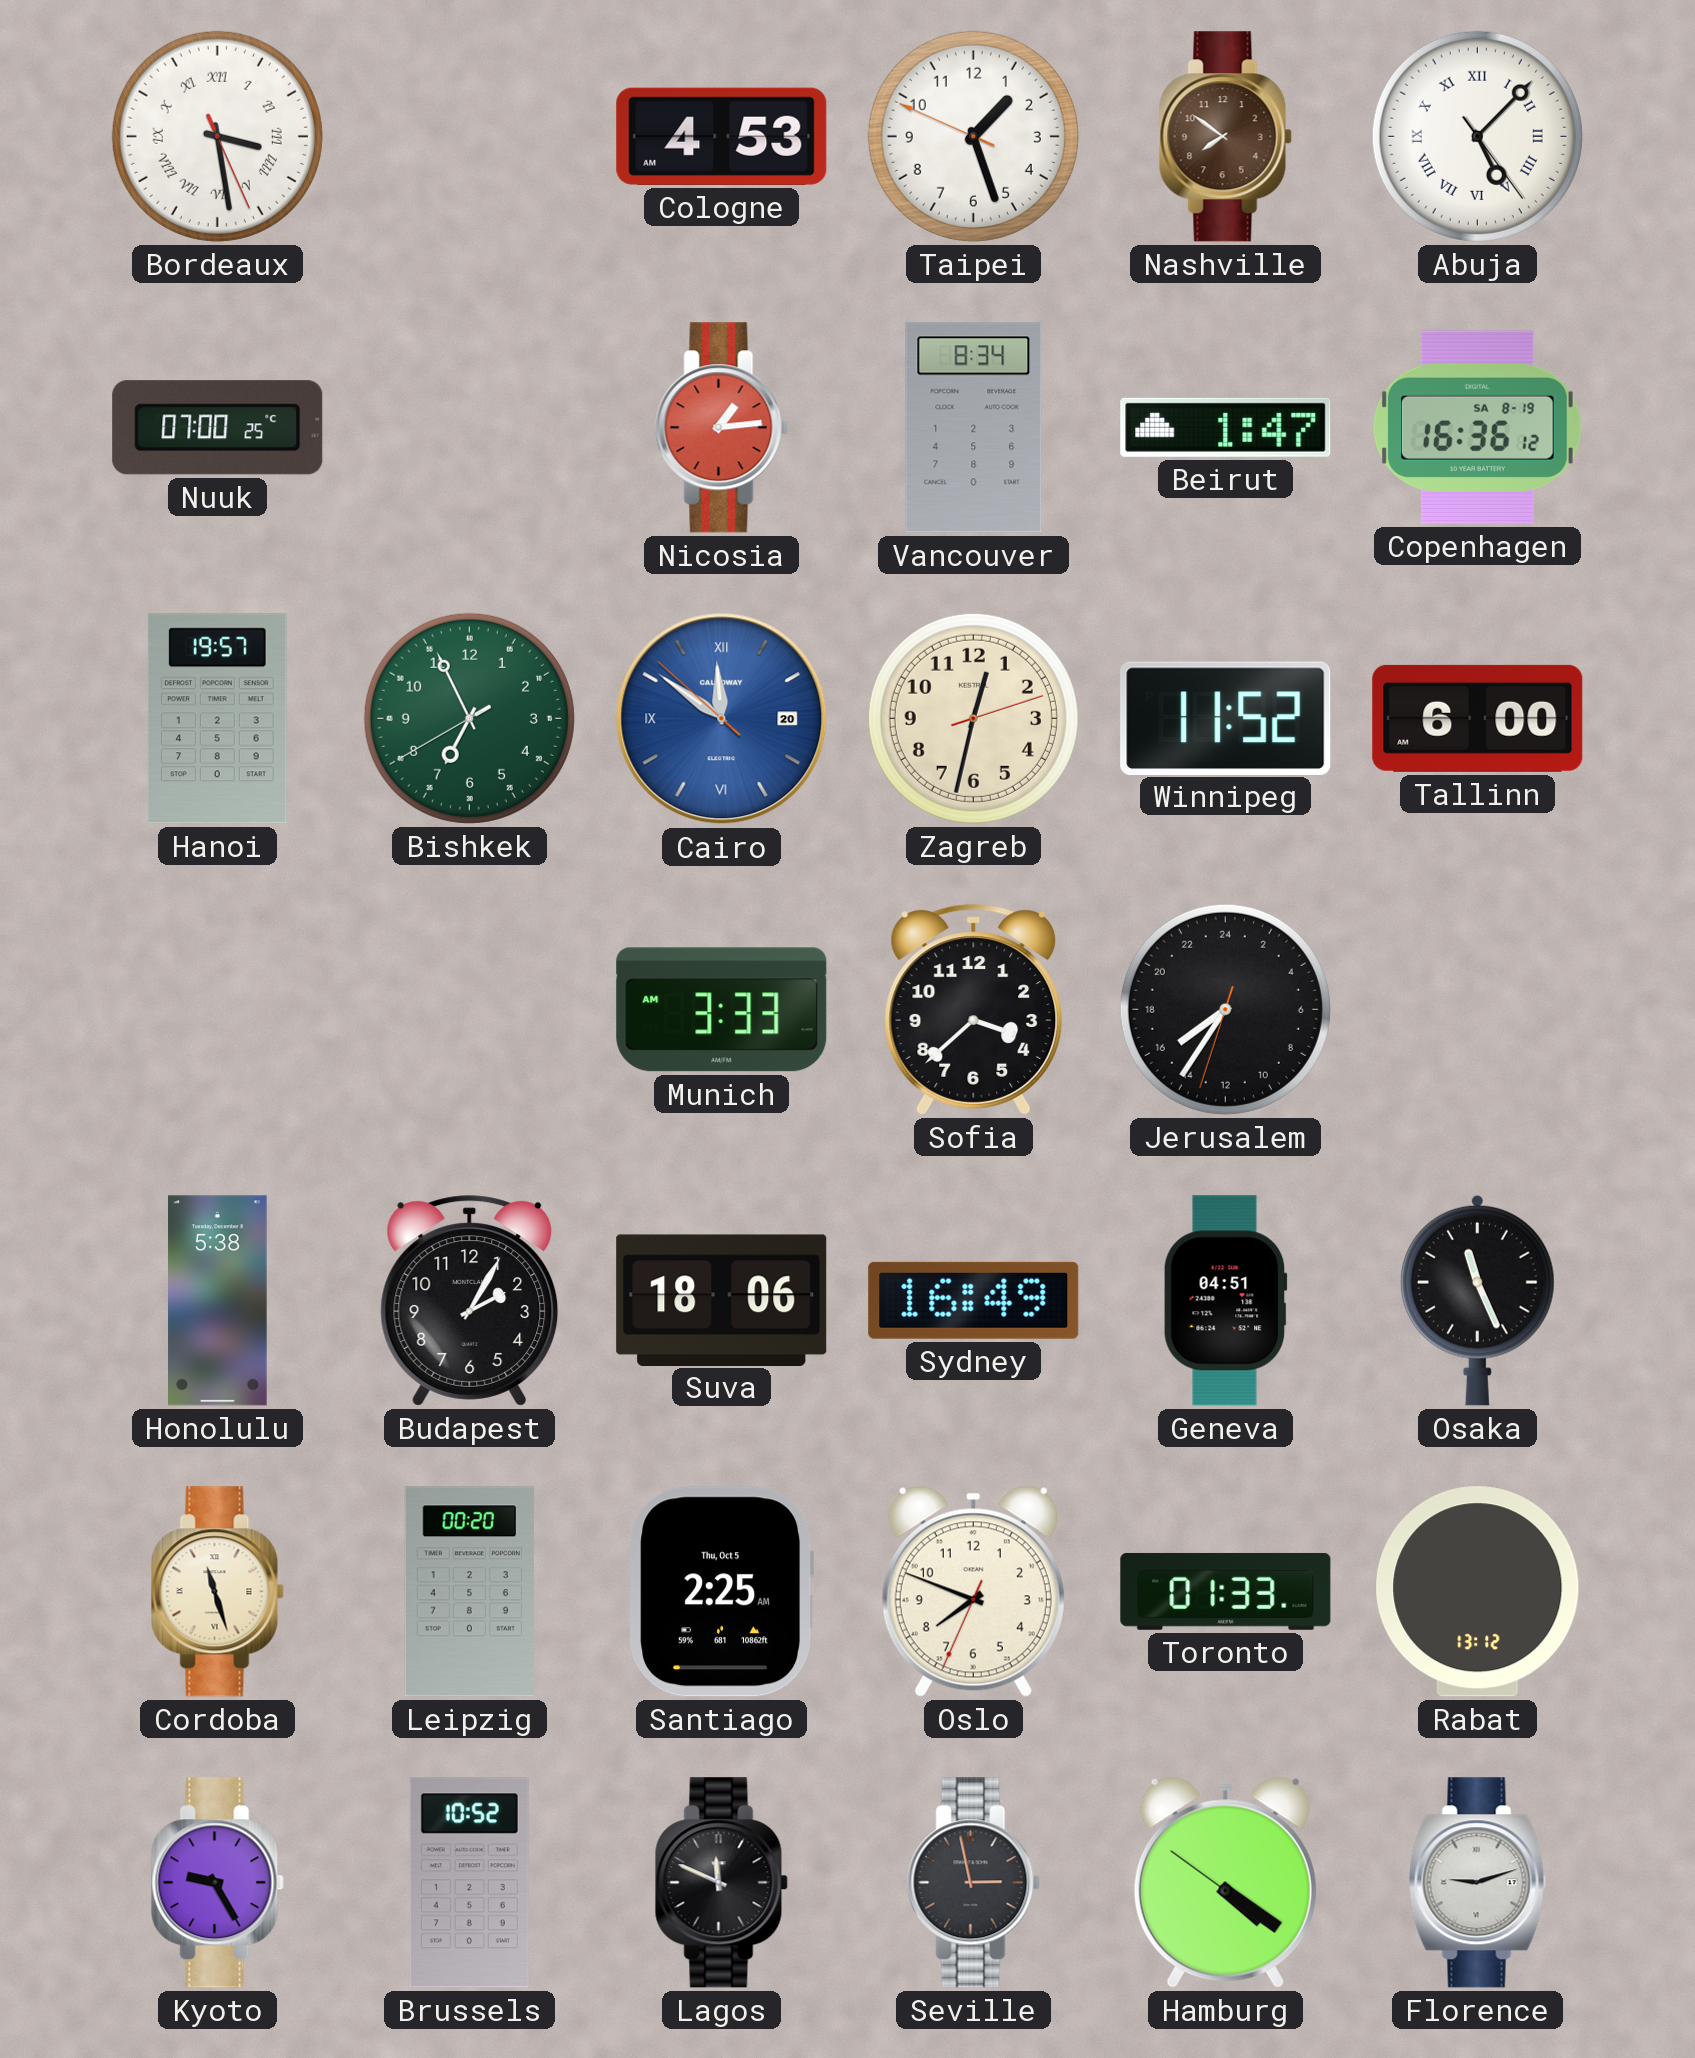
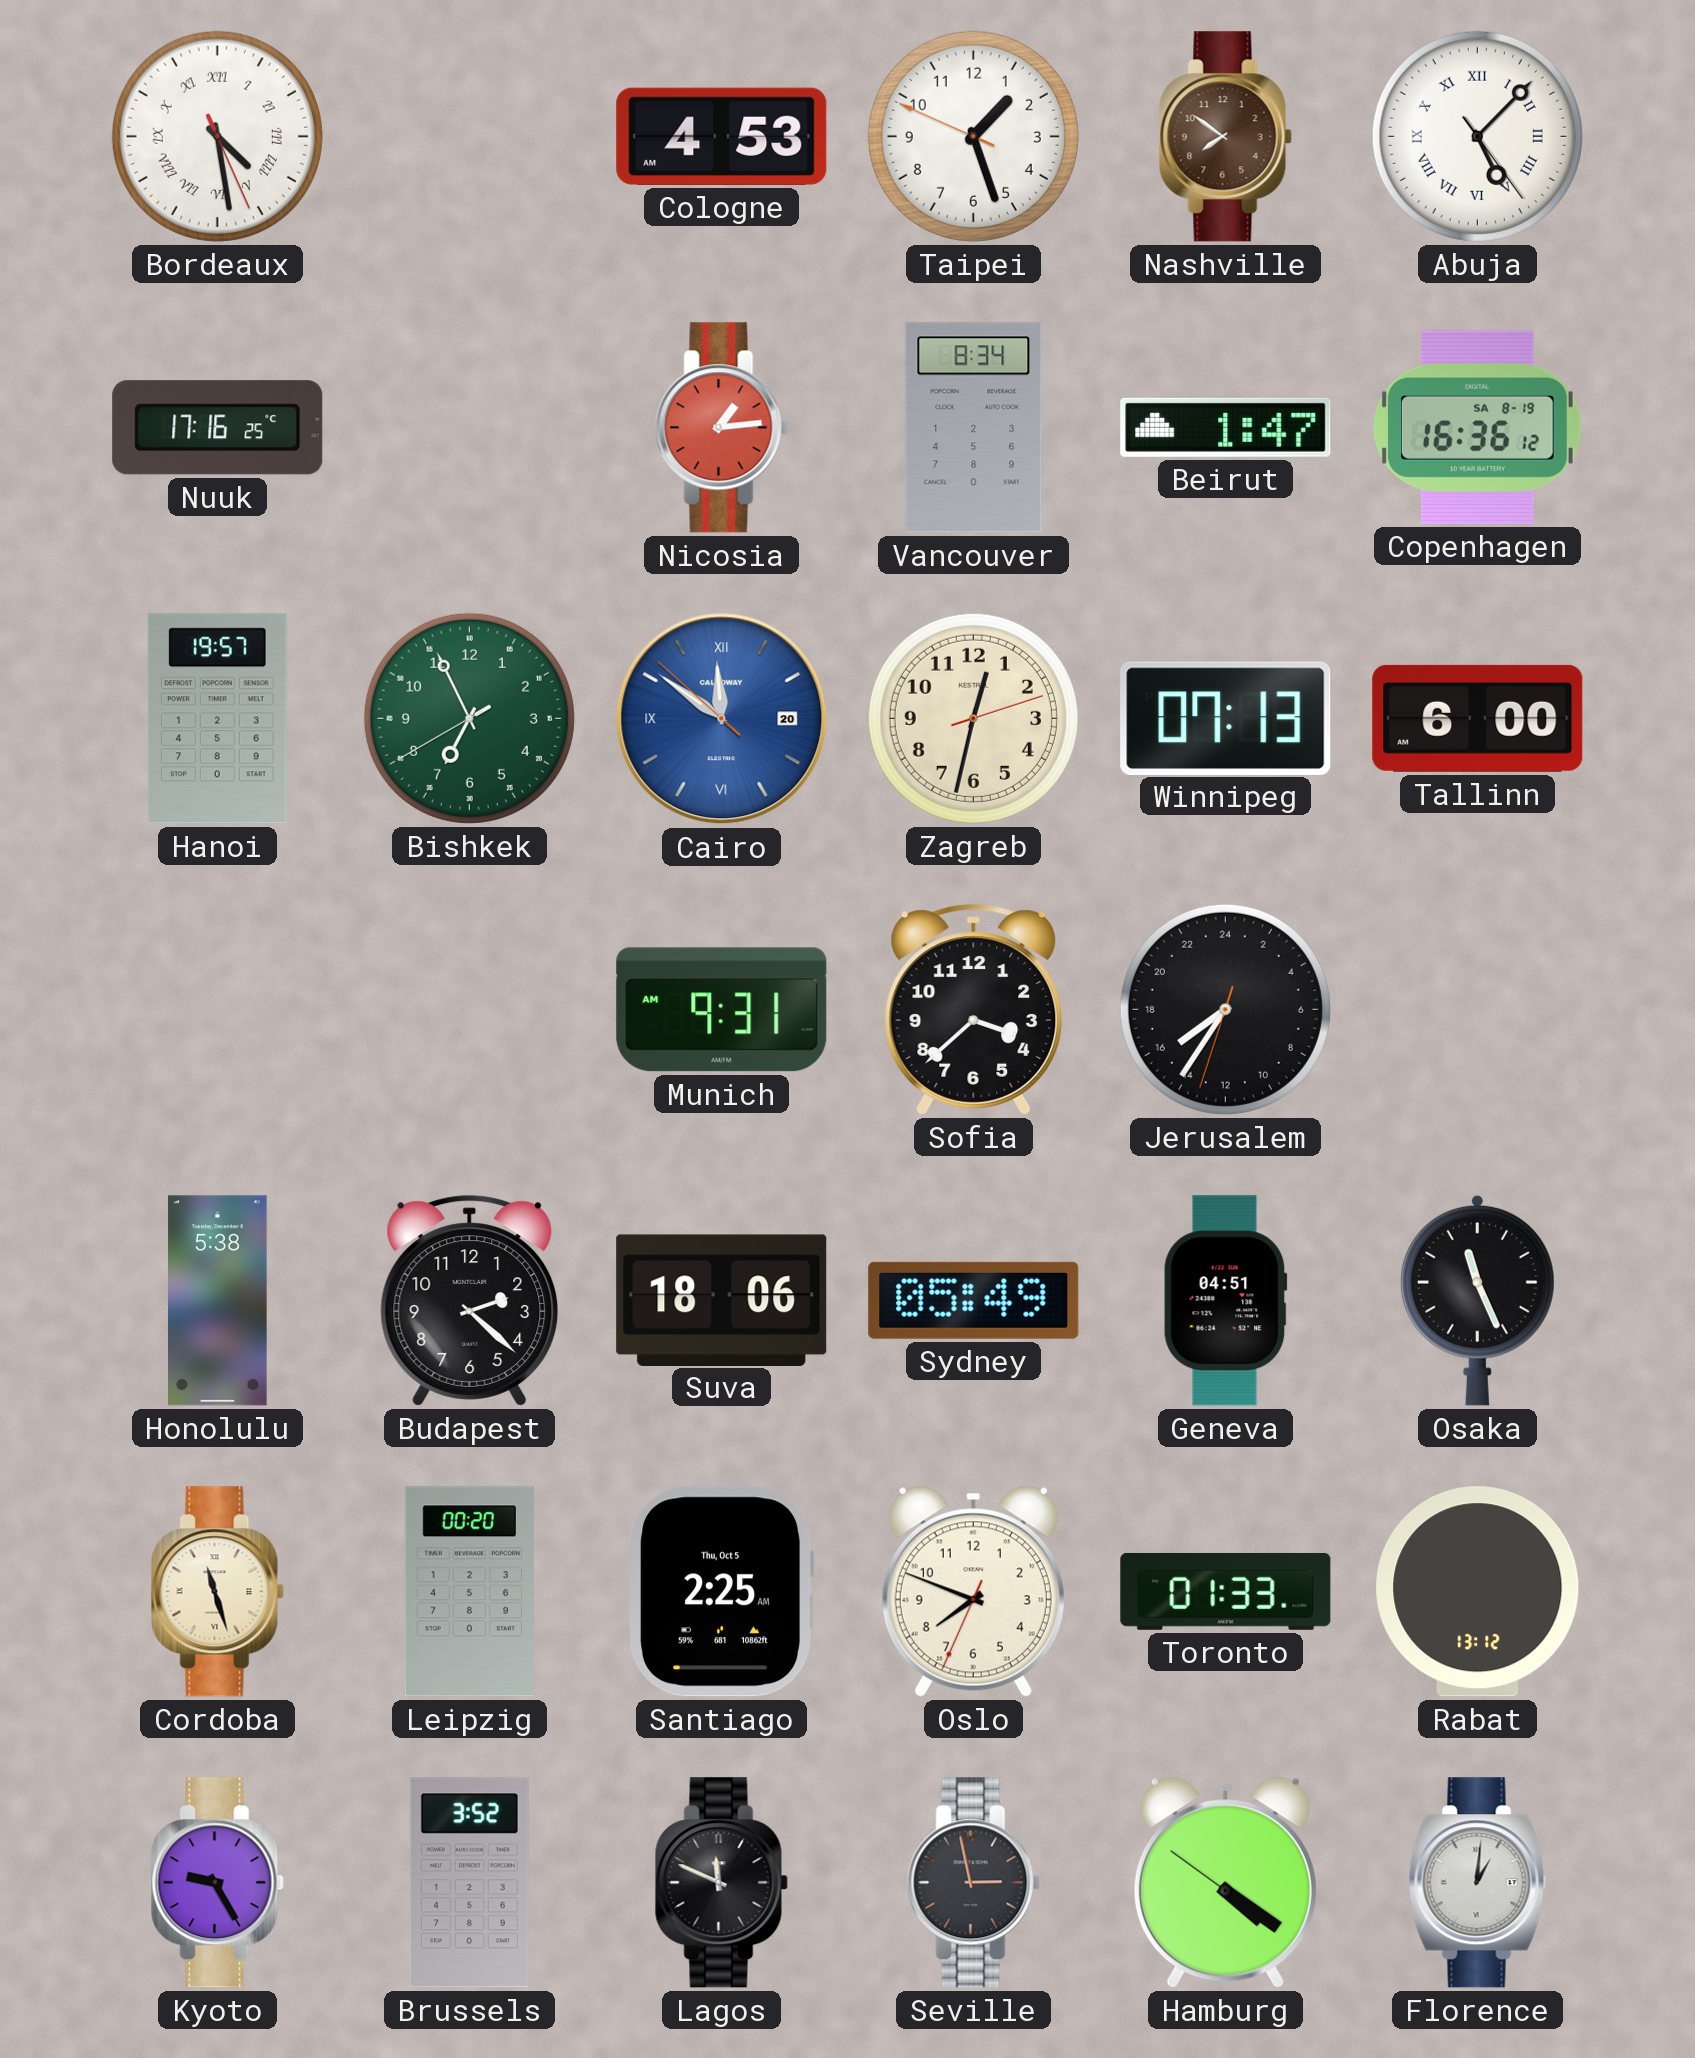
Bordeaux: 3:28 -> 4:28
Nuuk: 07:00 -> 17:16
Winnipeg: 11:52 -> 07:13
Munich: 3:33 -> 9:31
Budapest: 2:05 -> 2:22
Sydney: 16:49 -> 05:49
Brussels: 10:52 -> 3:52
Florence: 9:12 -> 1:01
